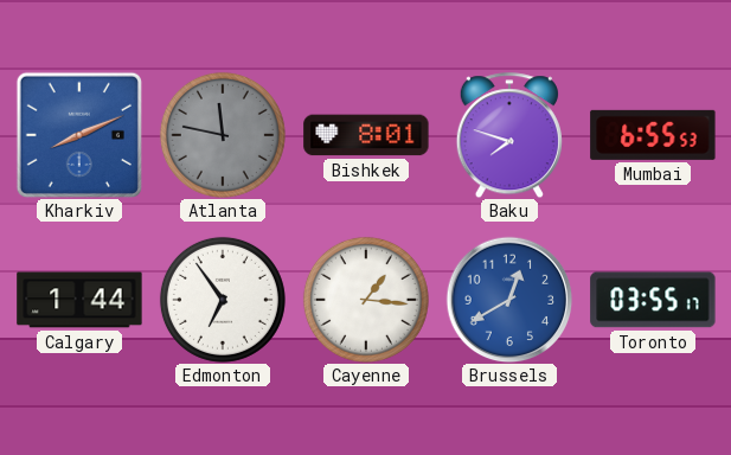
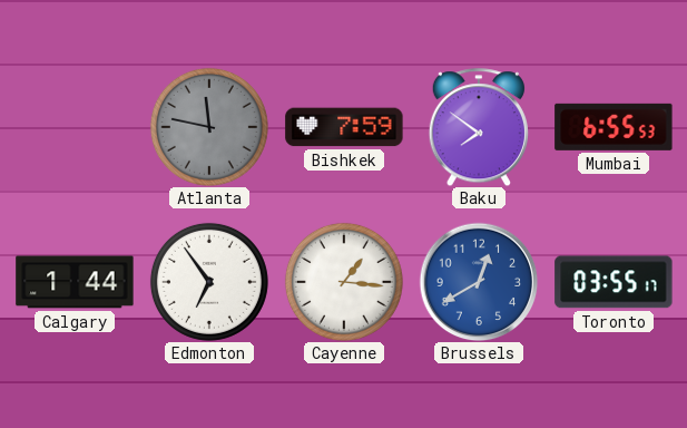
Kharkiv: 8:11 -> none
Bishkek: 8:01 -> 7:59
Baku: 7:48 -> 7:51
